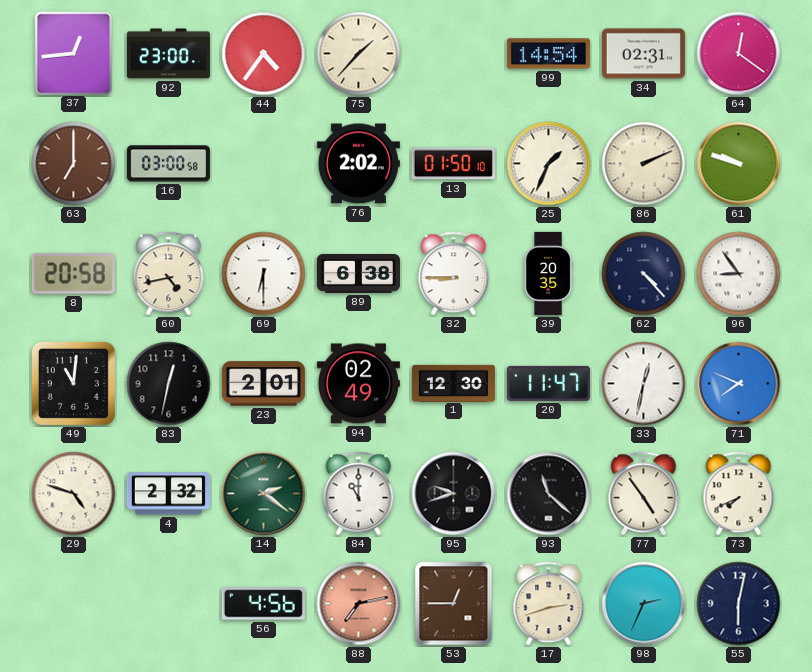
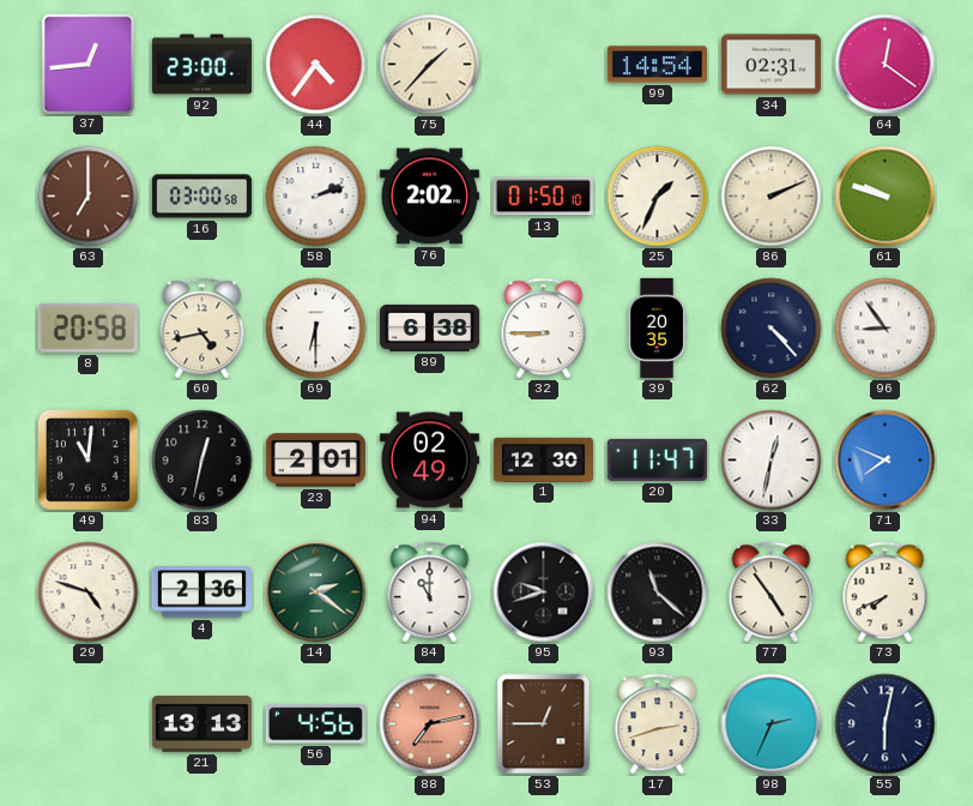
58: none -> 2:12
4: 2:32 -> 2:36
21: none -> 13:13
